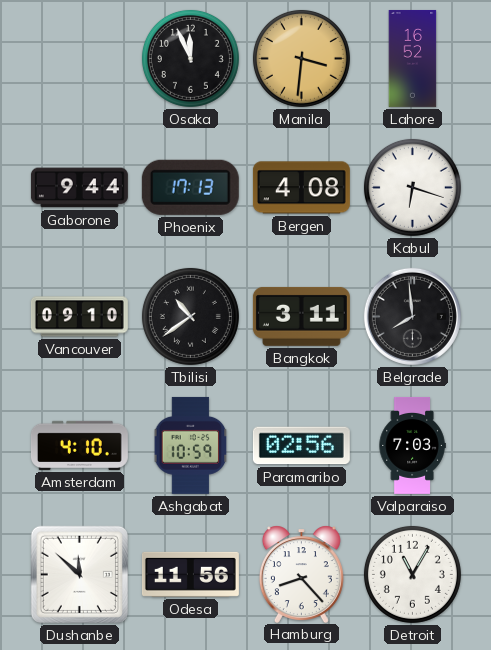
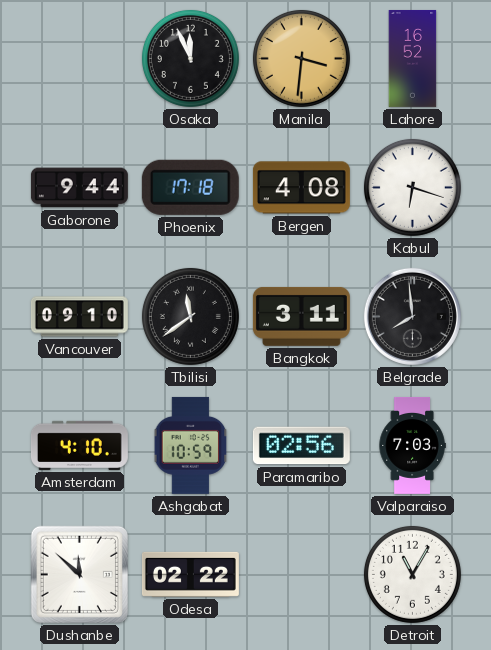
Phoenix: 17:13 -> 17:18
Tbilisi: 10:39 -> 11:39
Odesa: 11:56 -> 02:22
Hamburg: 8:23 -> none
